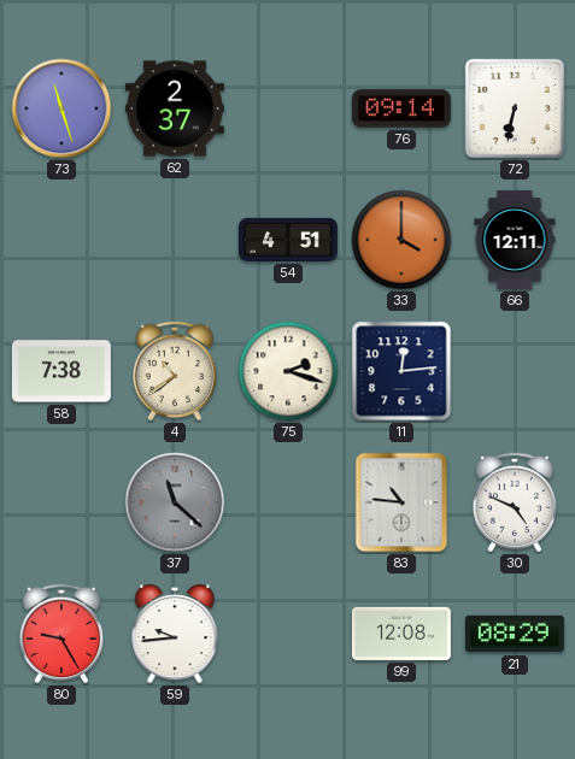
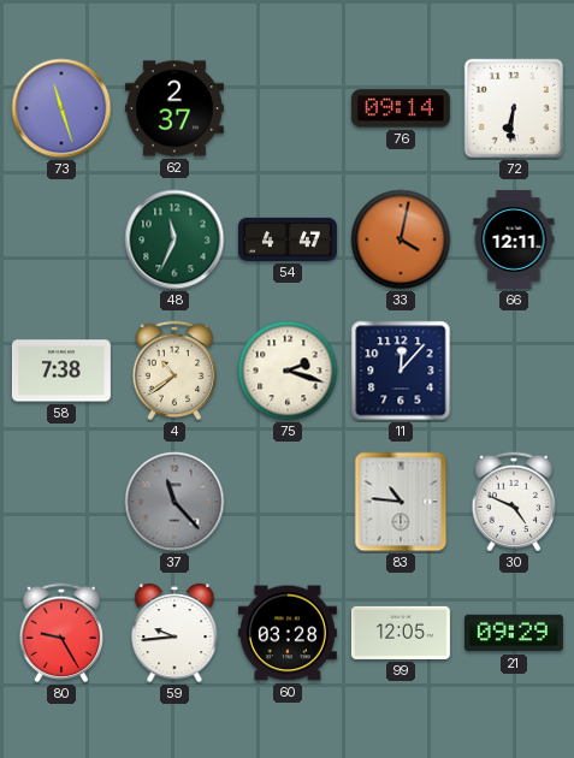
72: 6:32 -> 6:31
48: none -> 11:34
54: 4:51 -> 4:47
33: 4:00 -> 4:02
11: 12:14 -> 12:07
37: 11:22 -> 11:23
60: none -> 03:28
99: 12:08 -> 12:05
21: 08:29 -> 09:29
